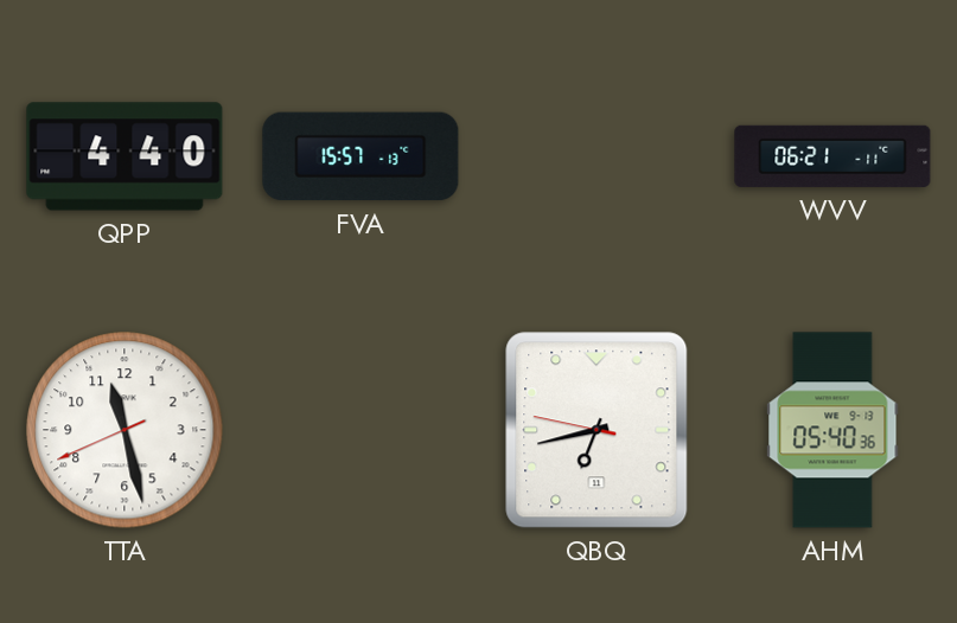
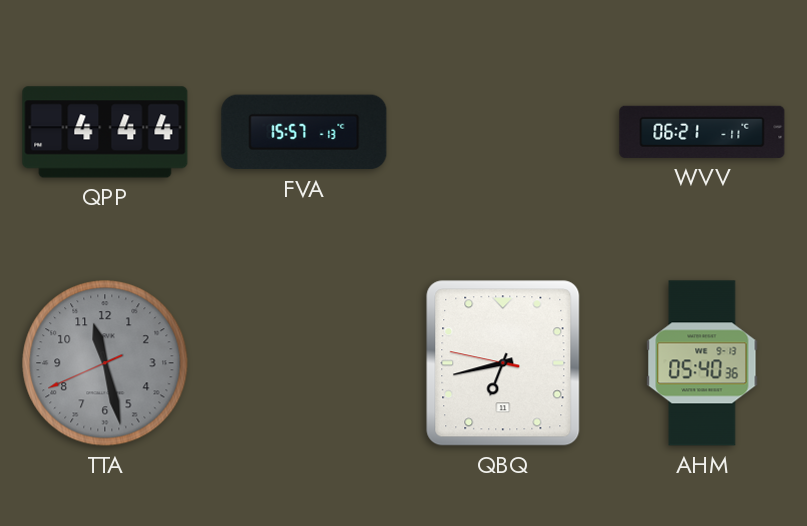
QPP: 4:40 -> 4:44
TTA dial: white -> grey
